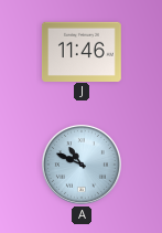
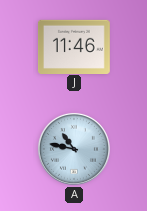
A: 10:49 -> 10:47
